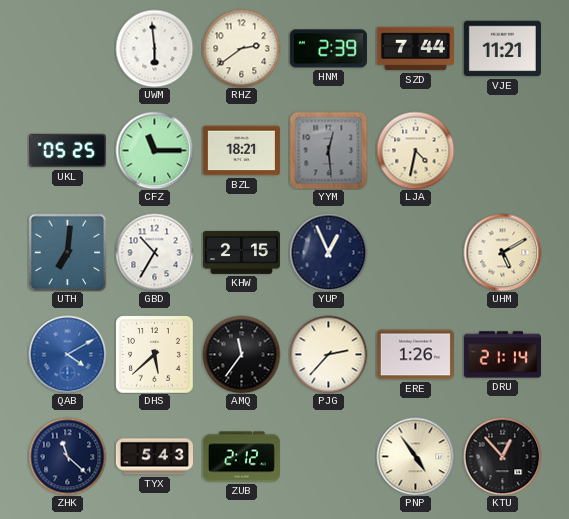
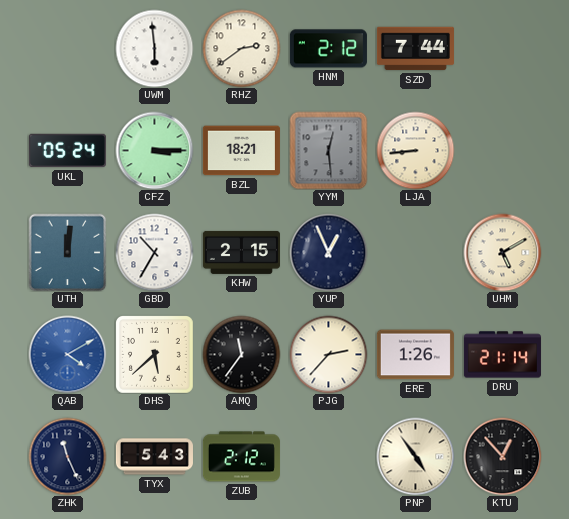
HNM: 2:39 -> 2:12
VJE: 11:21 -> none
UKL: 05:25 -> 05:24
CFZ: 11:15 -> 3:15
LJA: 4:32 -> 8:44
UTH: 7:01 -> 12:01
ZHK: 11:22 -> 11:26
